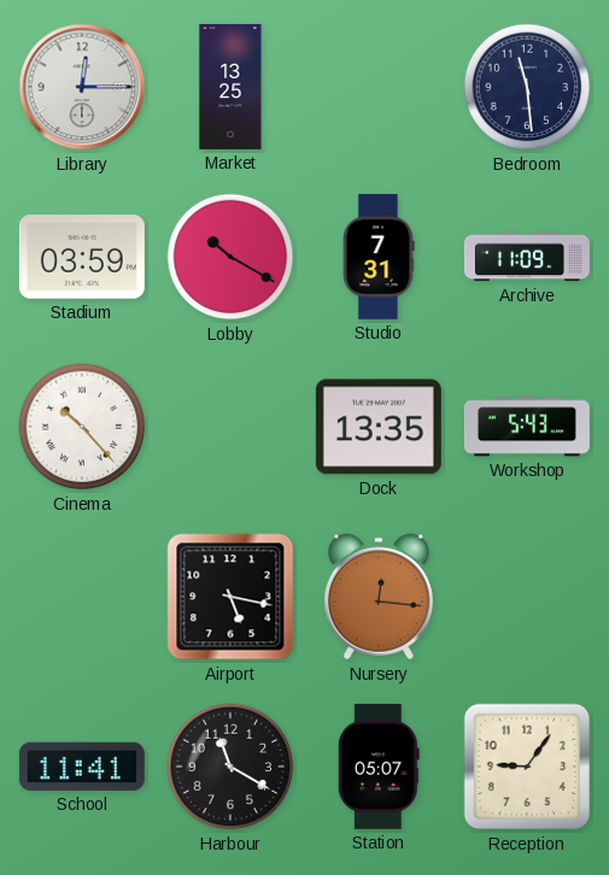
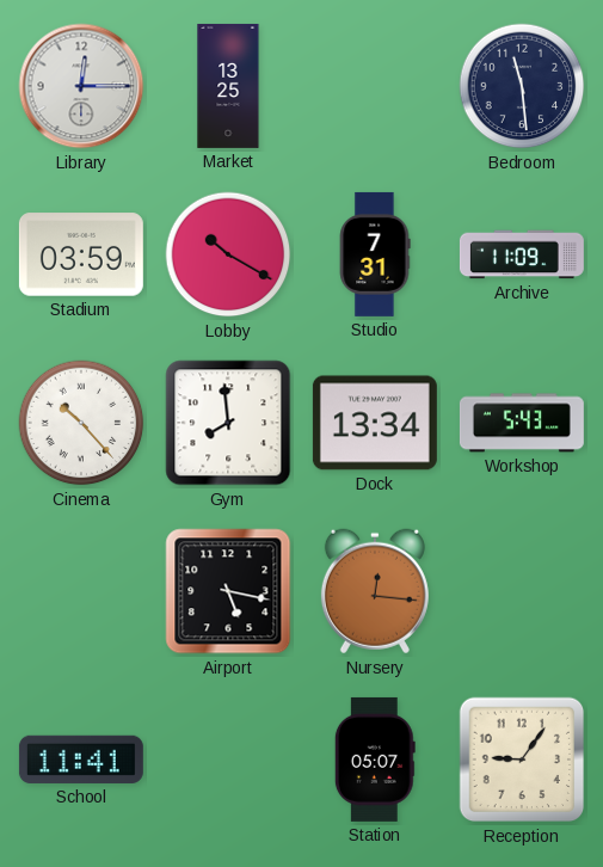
Gym: none -> 7:59
Dock: 13:35 -> 13:34
Harbour: 11:20 -> none
